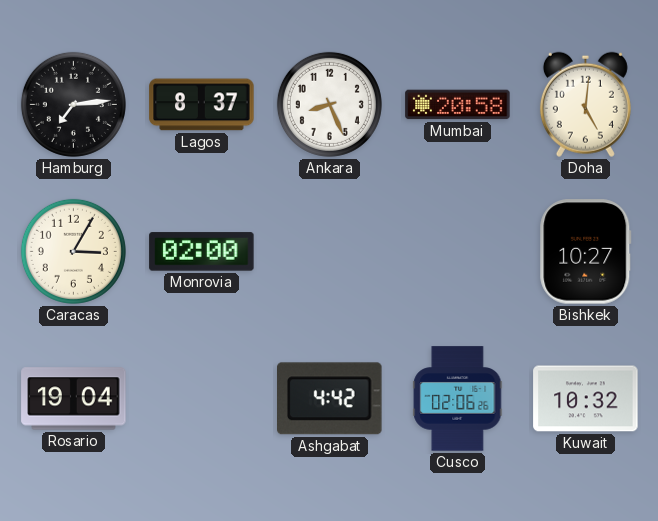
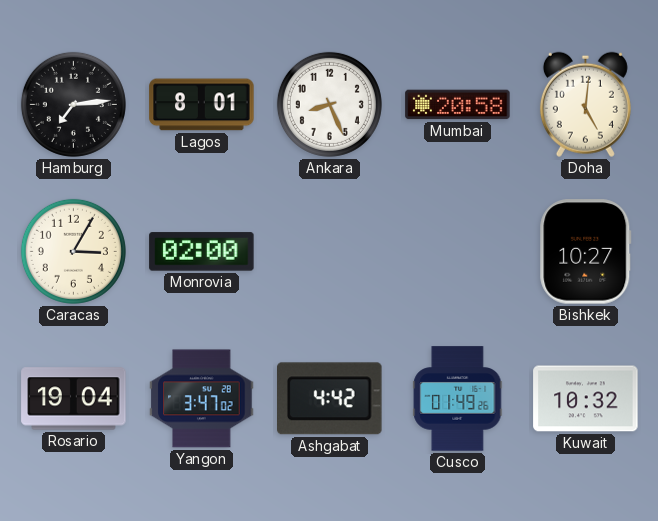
Lagos: 8:37 -> 8:01
Yangon: none -> 3:47
Cusco: 02:06 -> 01:49
